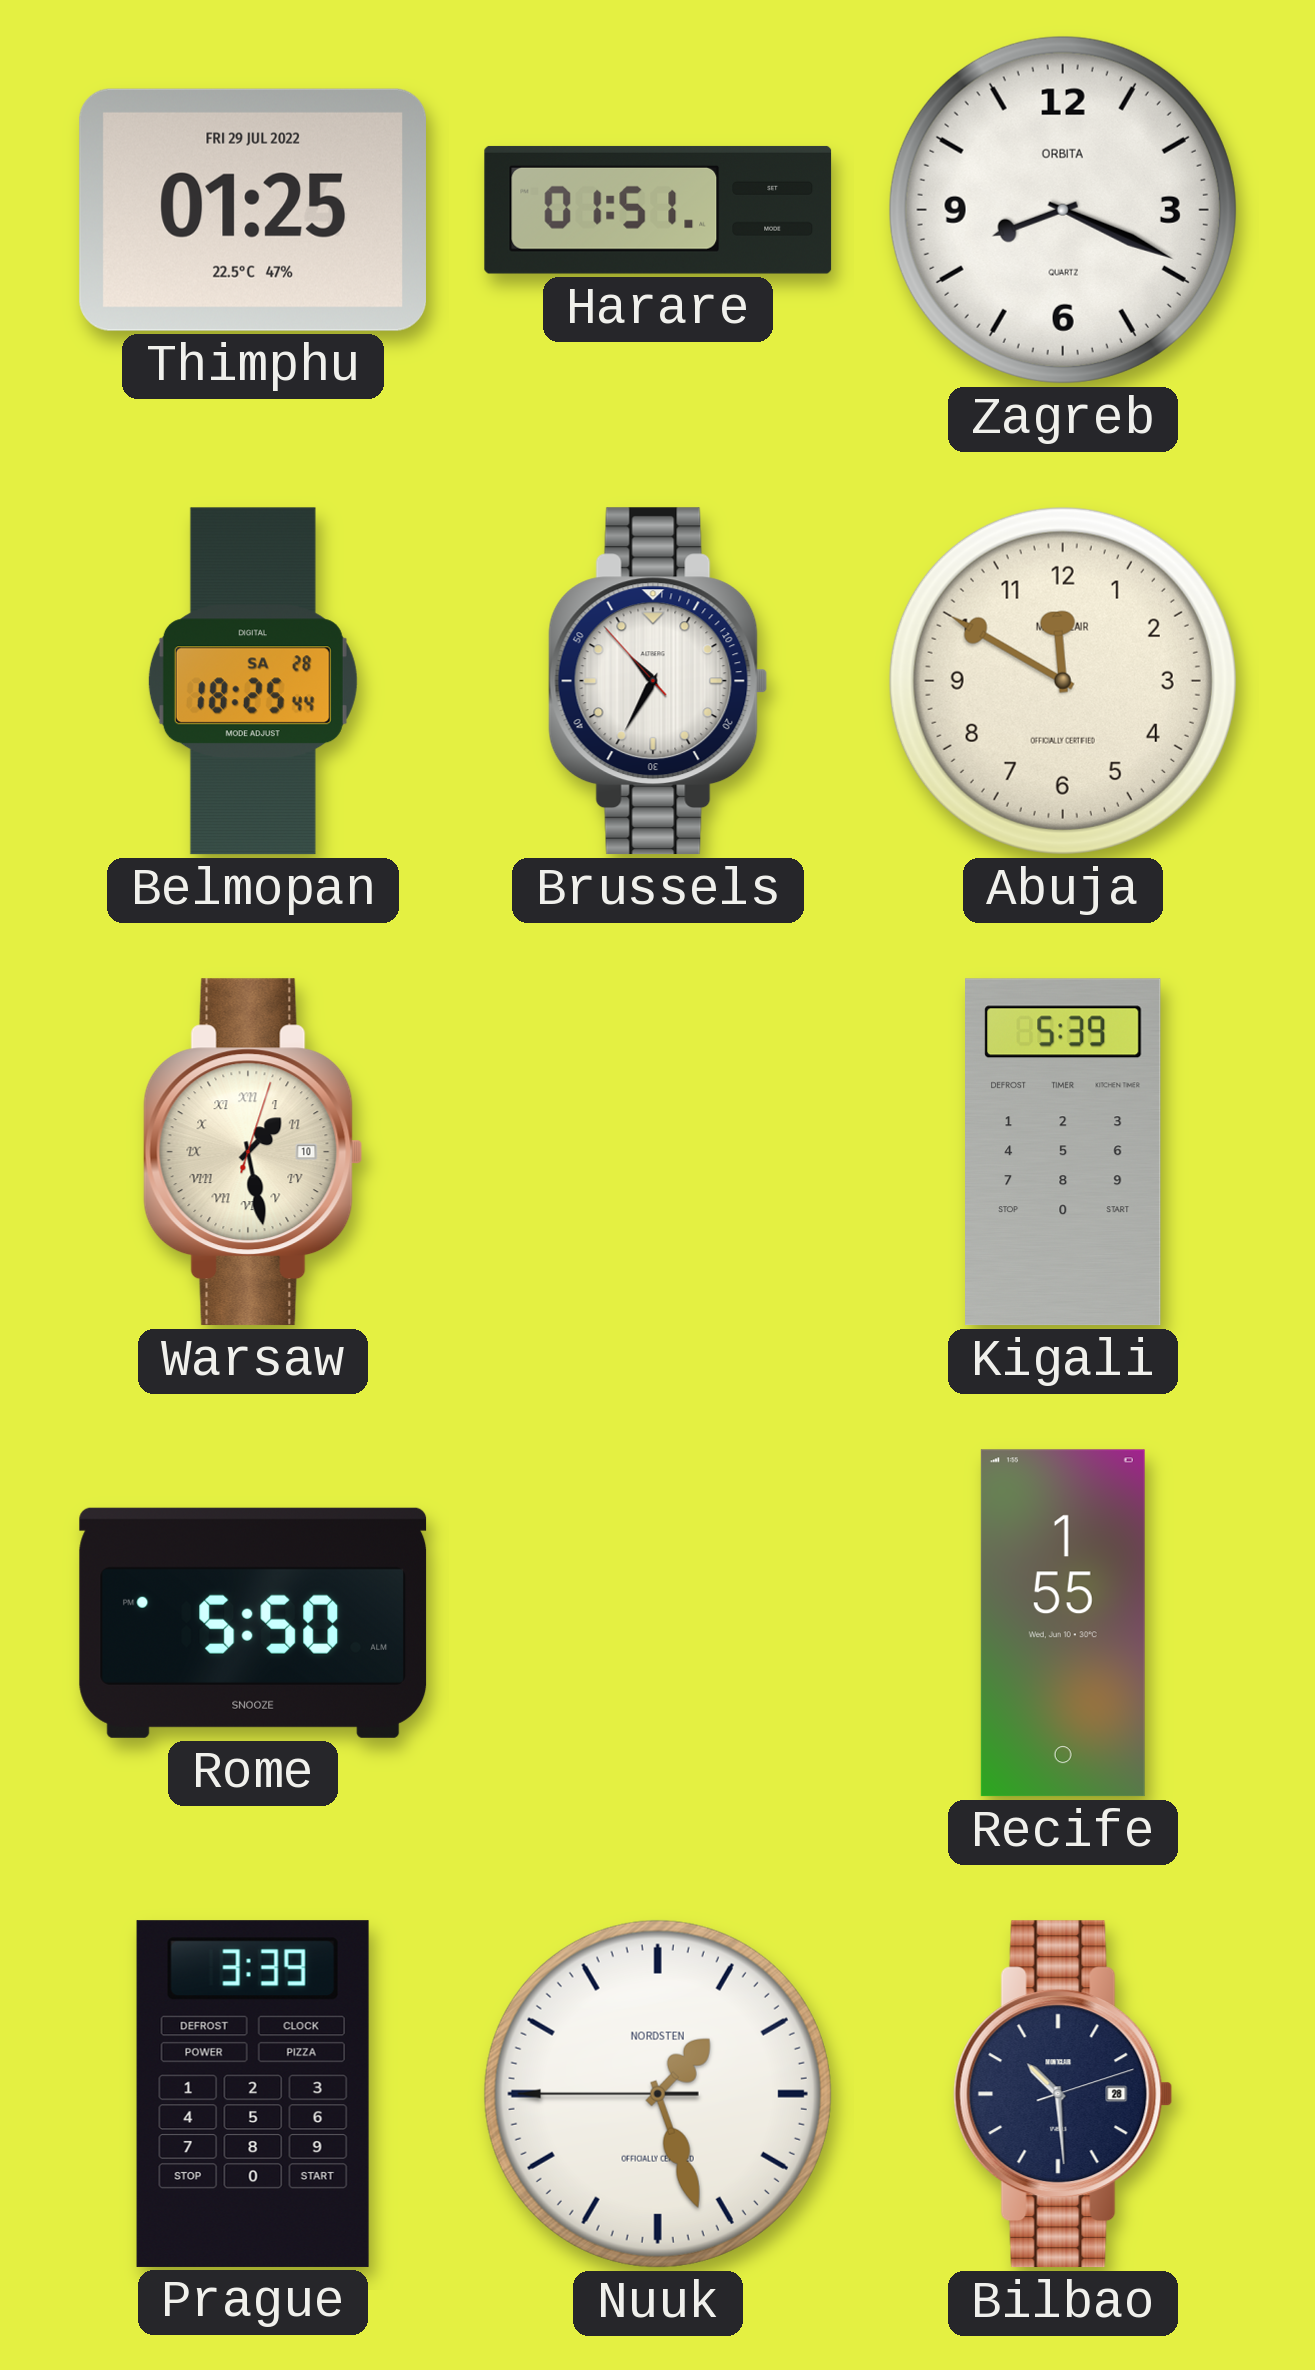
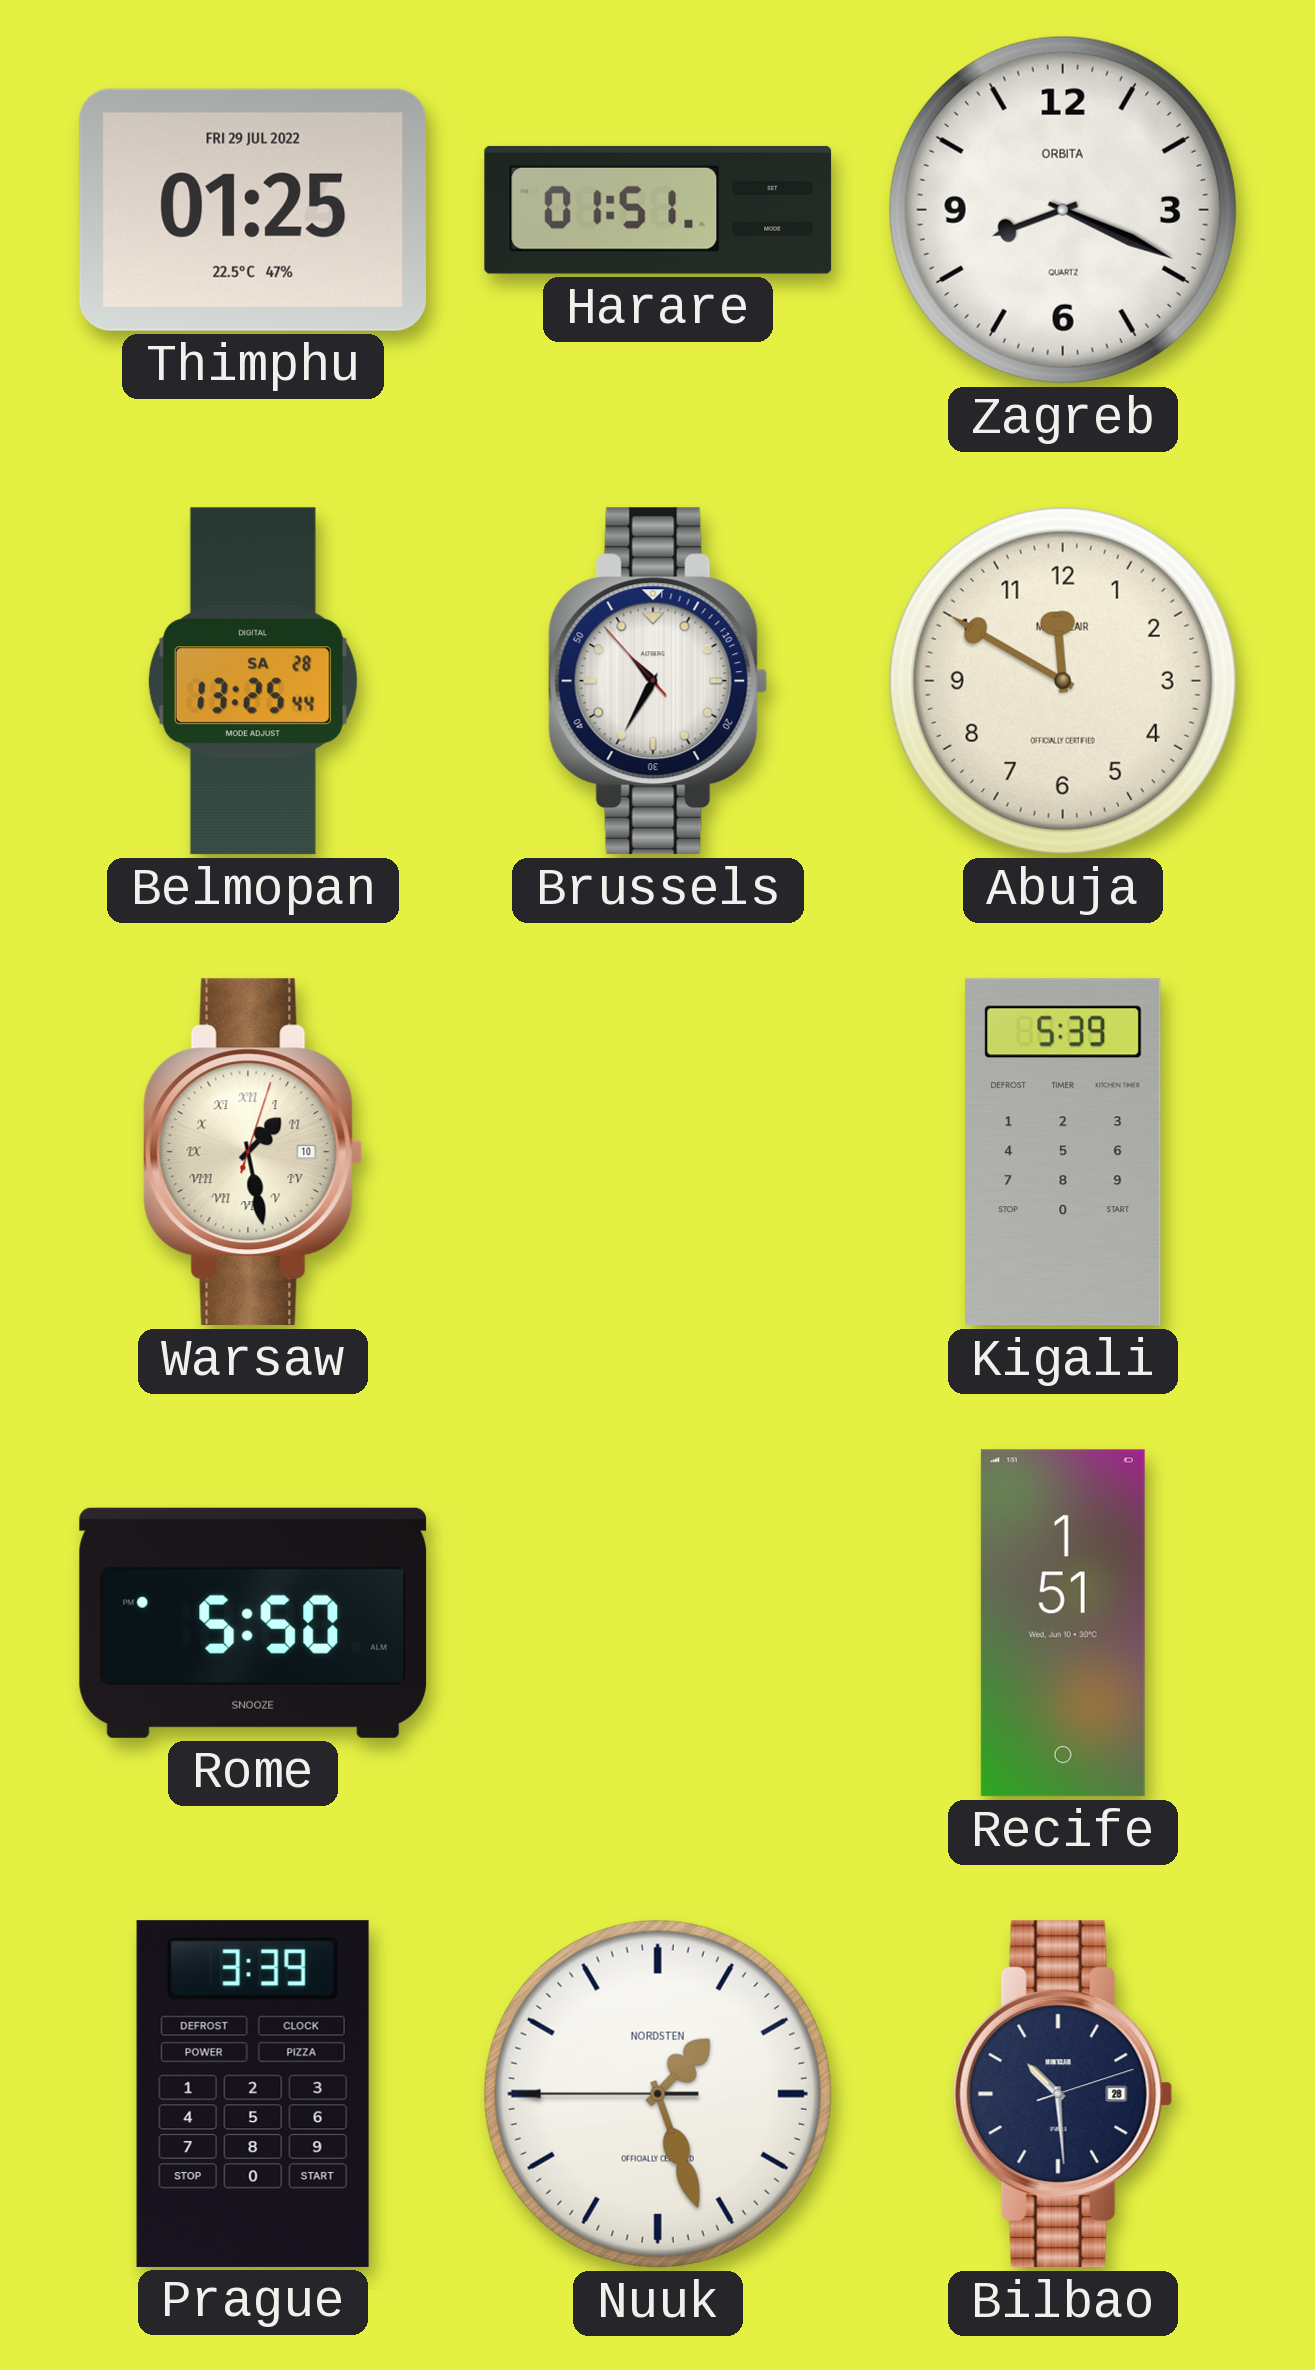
Belmopan: 18:25 -> 13:25
Recife: 1:55 -> 1:51
